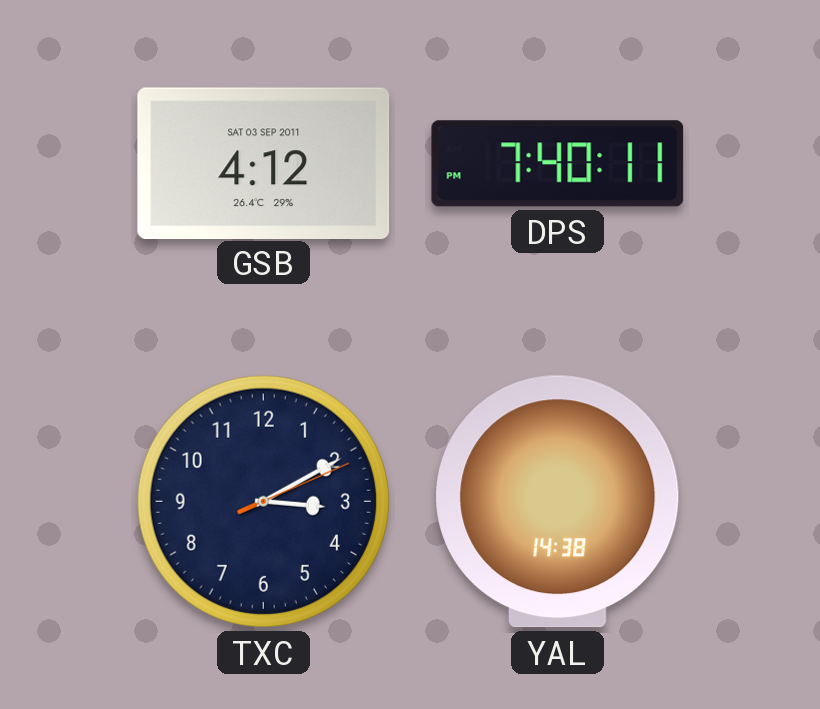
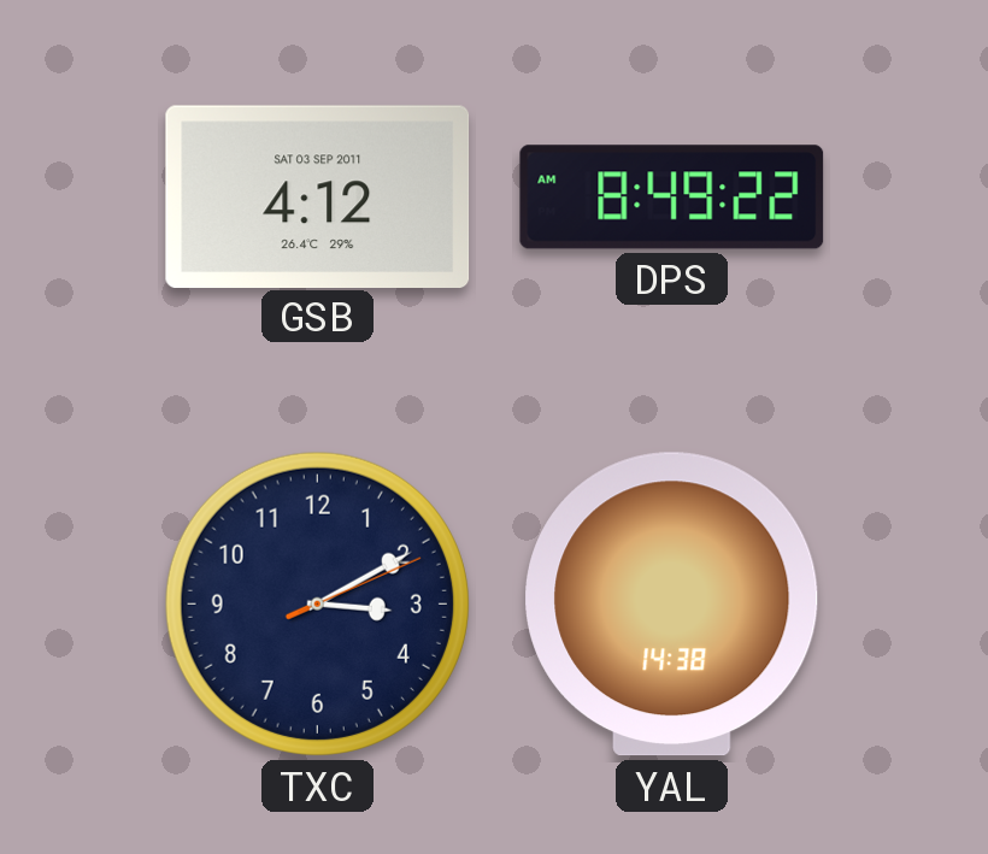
DPS: 7:40 -> 8:49
